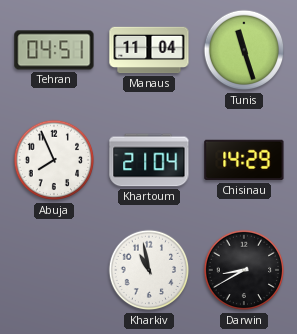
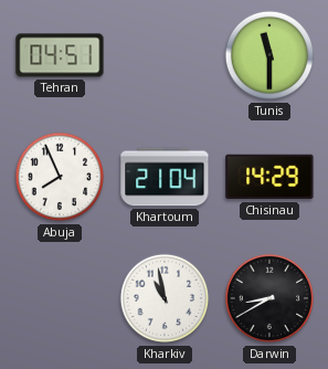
Manaus: 11:04 -> none
Tunis: 11:27 -> 11:30
